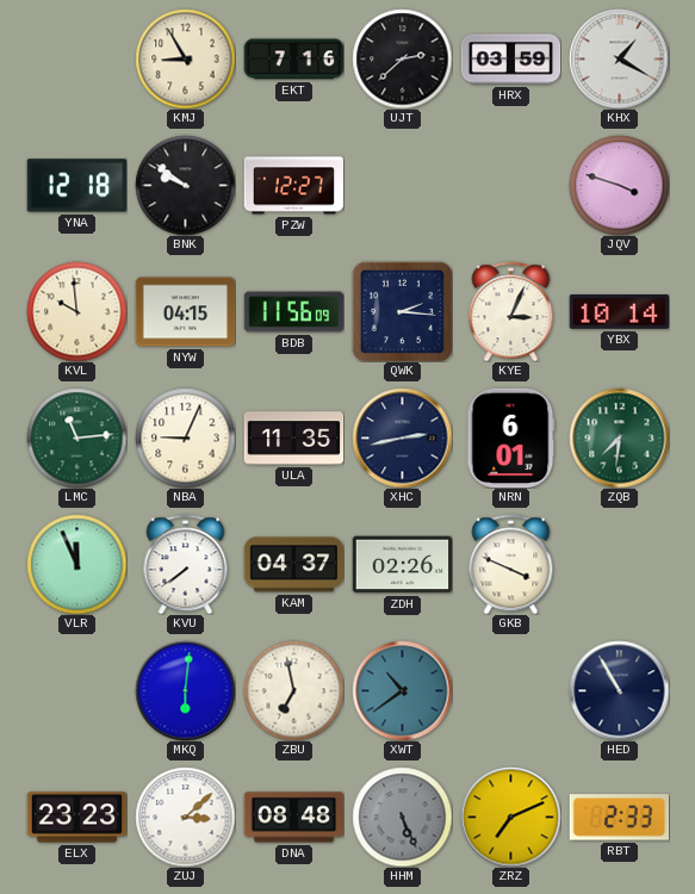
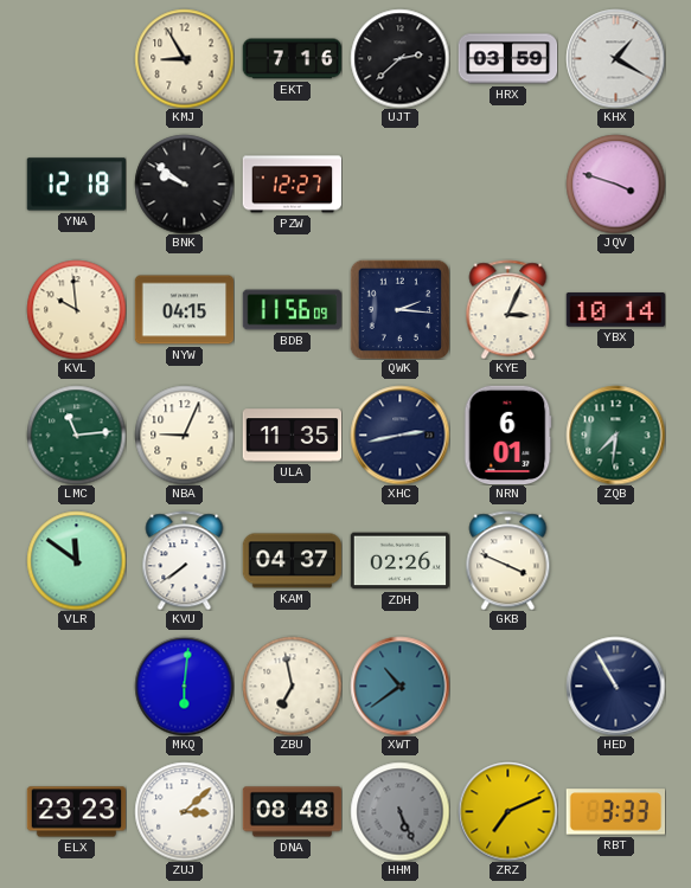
VLR: 11:56 -> 11:51
RBT: 2:33 -> 3:33
